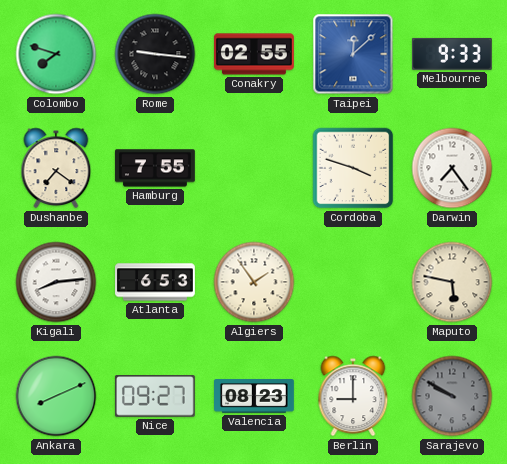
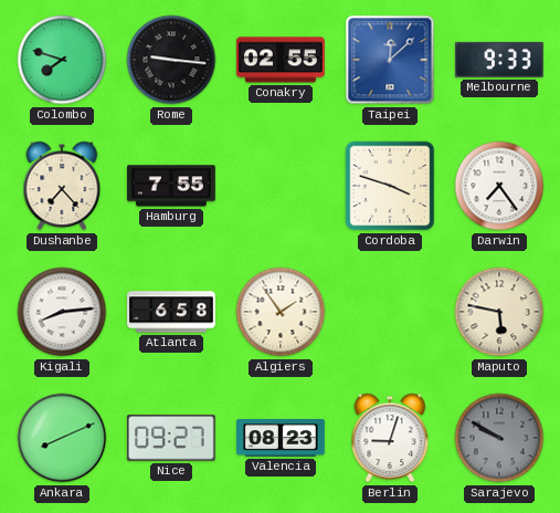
Dushanbe: 7:21 -> 7:23
Atlanta: 6:53 -> 6:58
Berlin: 9:00 -> 9:03
